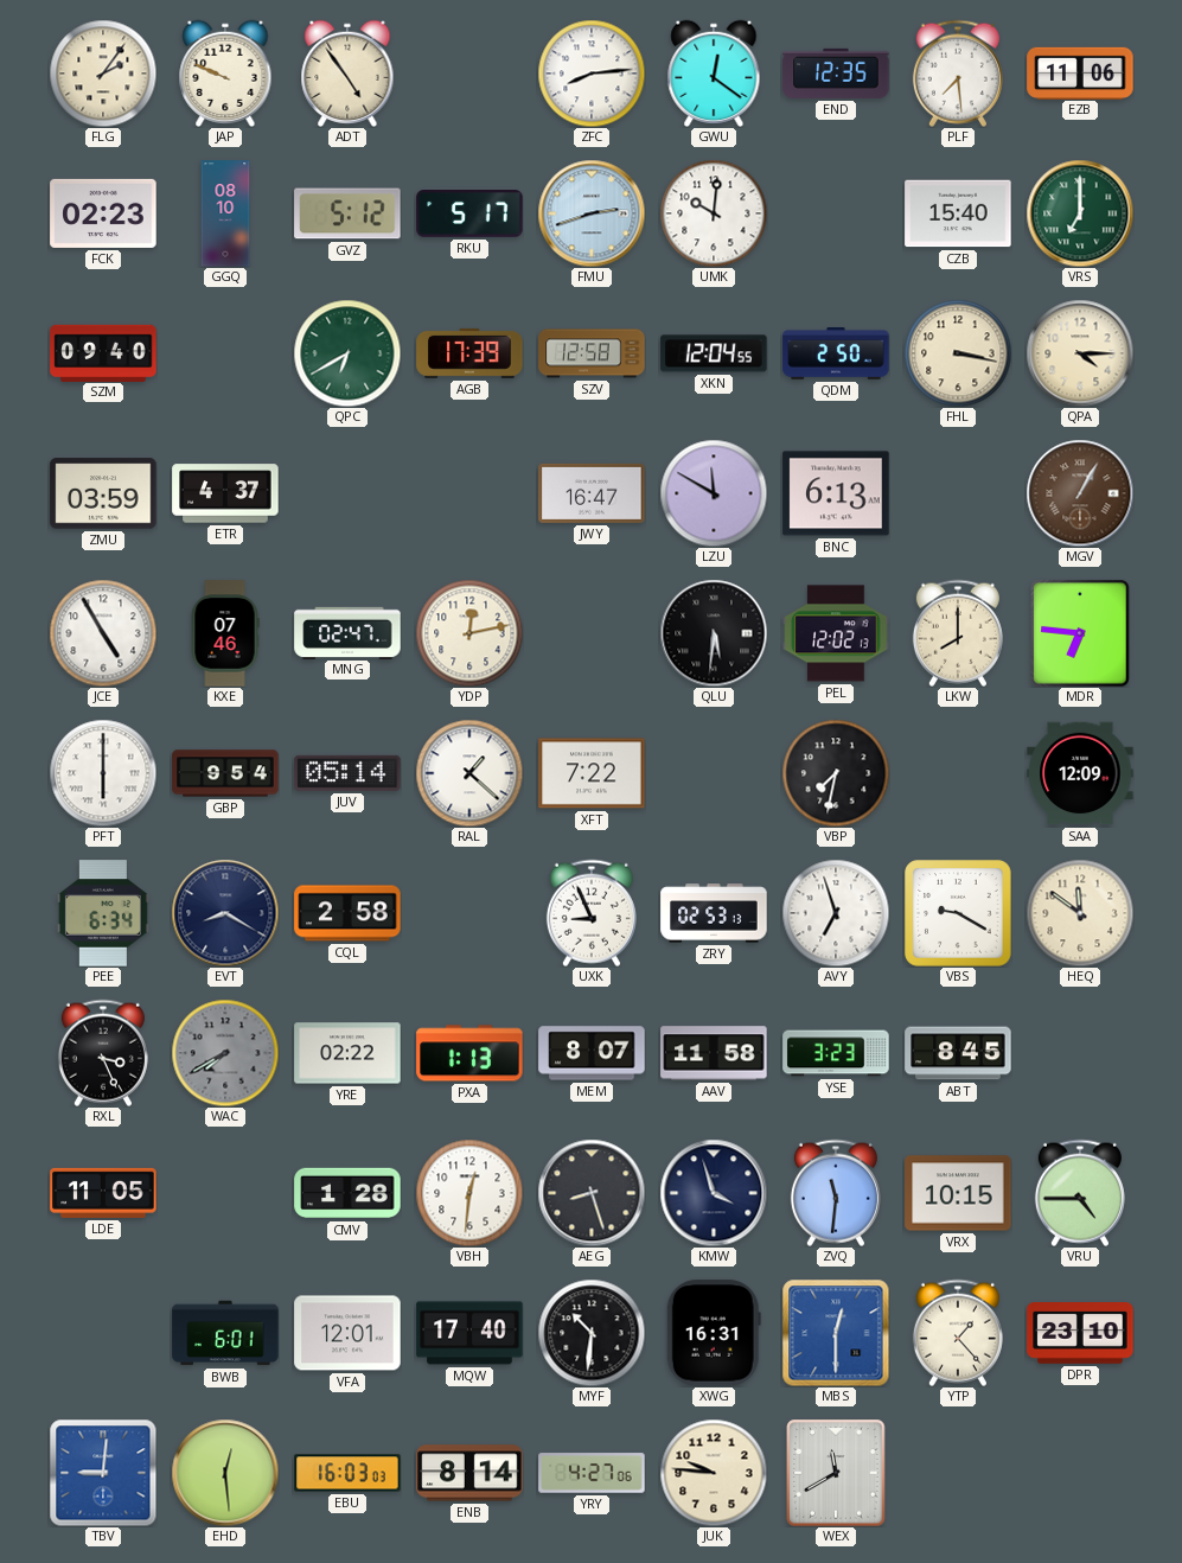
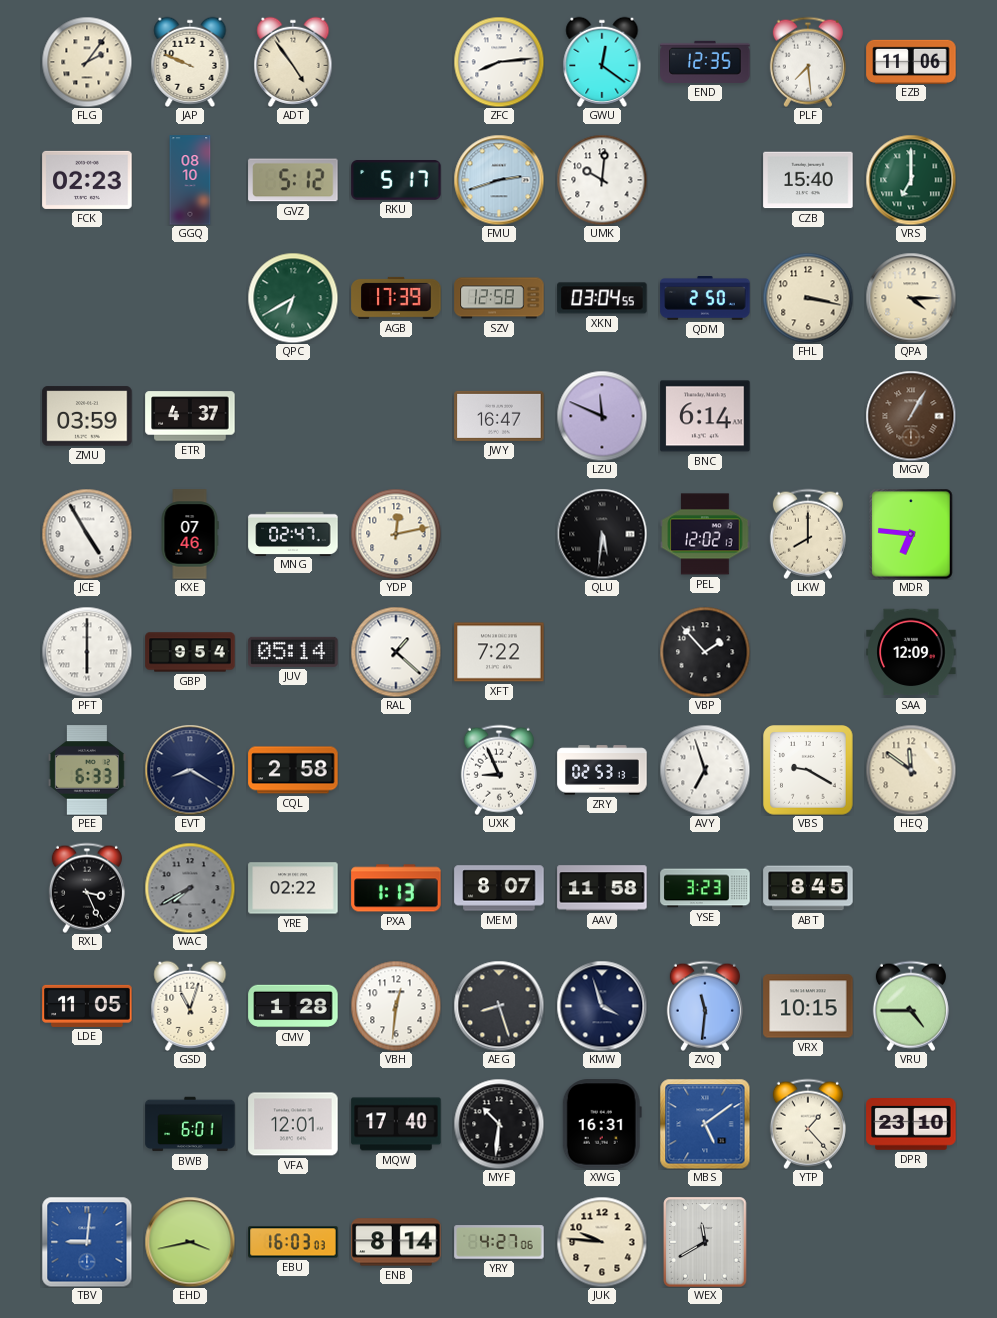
SZM: 09:40 -> none
XKN: 12:04 -> 03:04
LZU: 11:50 -> 11:49
BNC: 6:13 -> 6:14
VBP: 7:32 -> 1:53
PEE: 6:34 -> 6:33
GSD: none -> 11:03
MBS: 12:30 -> 5:09
EHD: 12:29 -> 3:43
